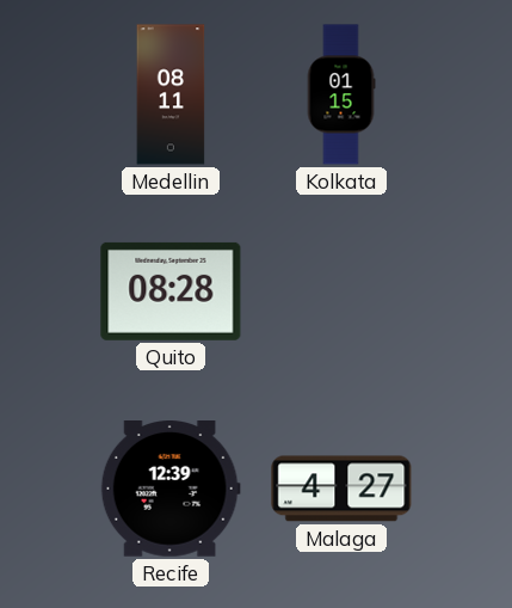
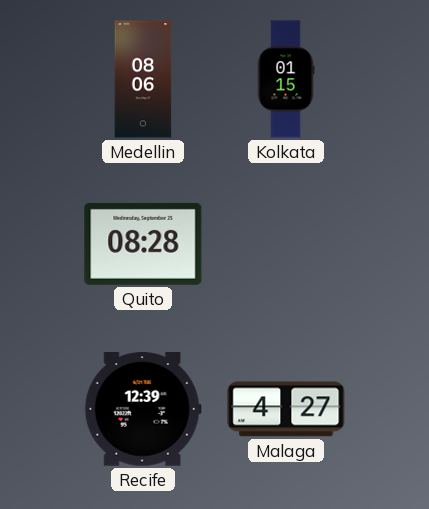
Medellin: 08:11 -> 08:06
